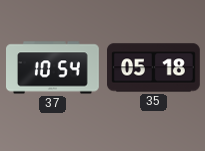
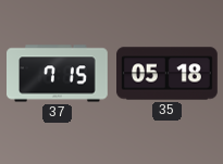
37: 10:54 -> 7:15
